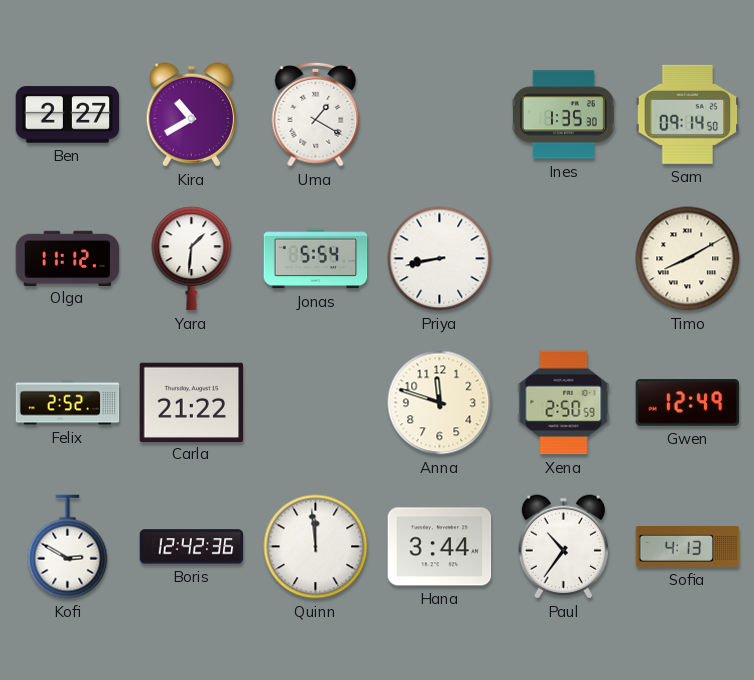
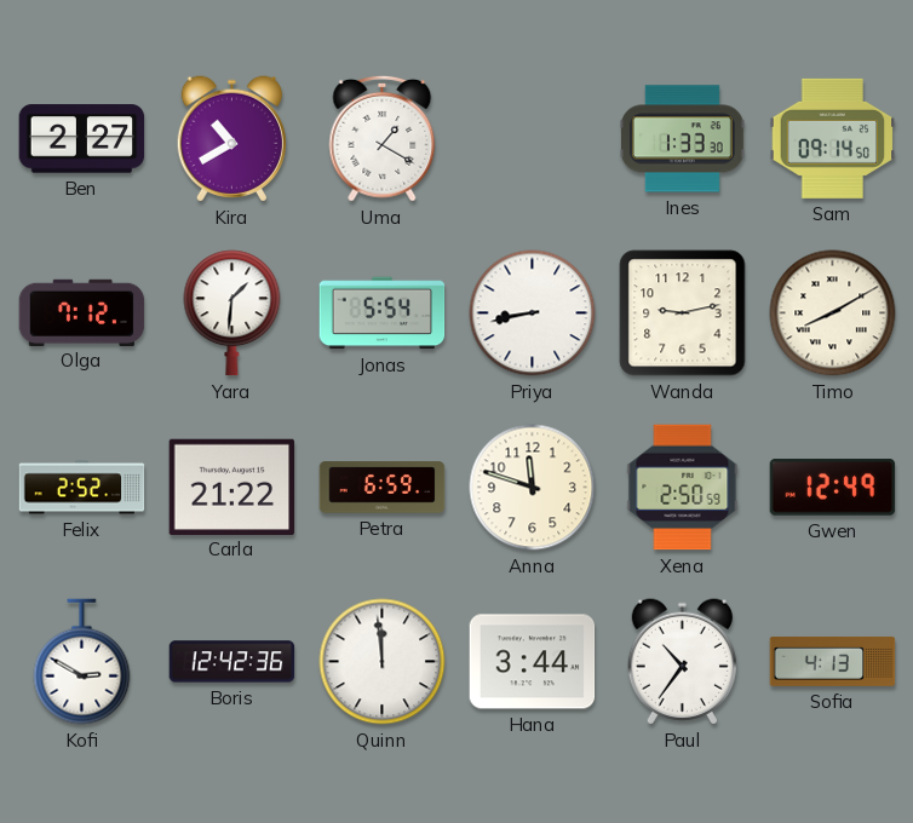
Ines: 1:35 -> 1:33
Olga: 11:12 -> 7:12
Wanda: none -> 9:13
Petra: none -> 6:59
